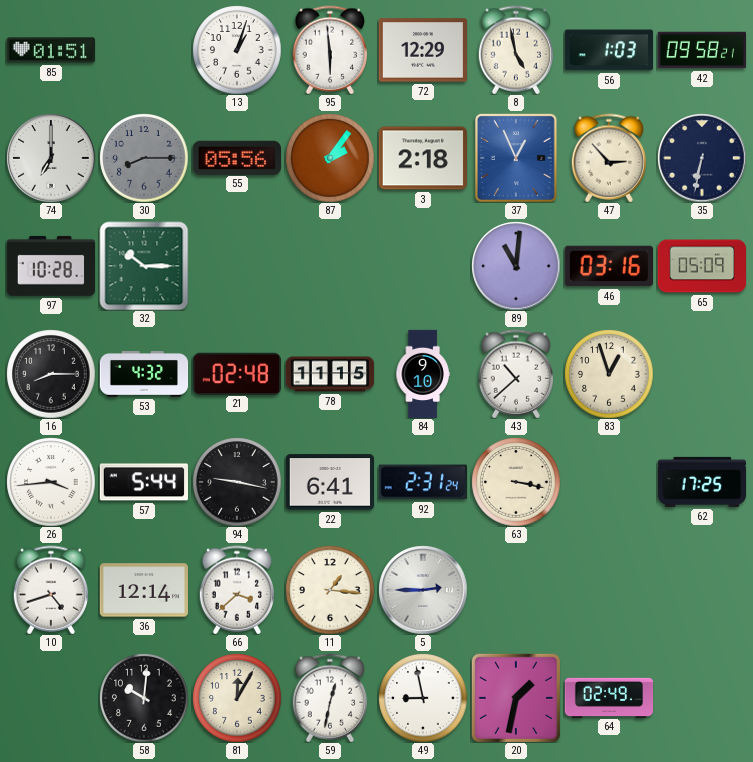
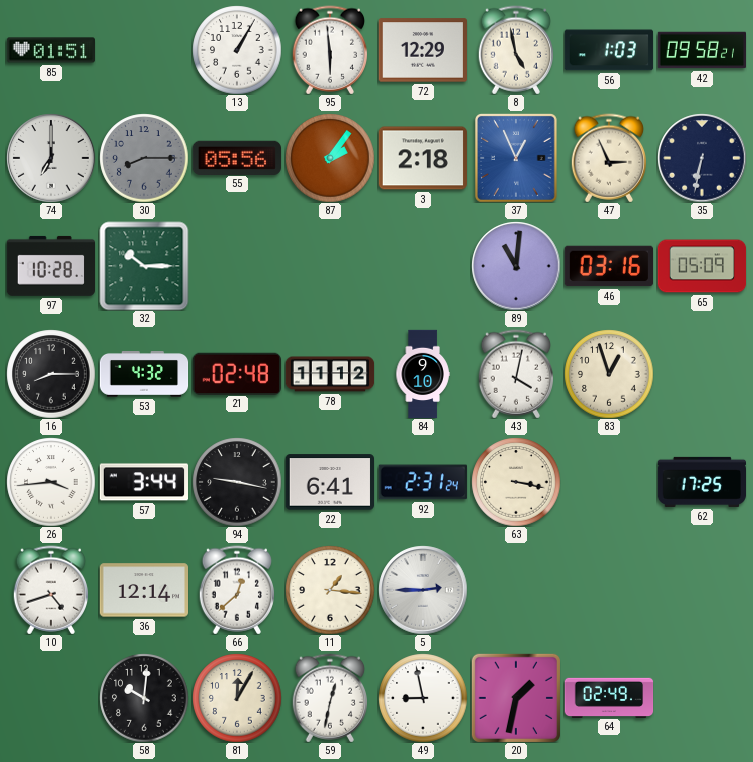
13: 1:03 -> 1:05
47: 2:53 -> 2:56
78: 11:15 -> 11:12
43: 10:38 -> 4:02
57: 5:44 -> 3:44
66: 3:38 -> 12:38
